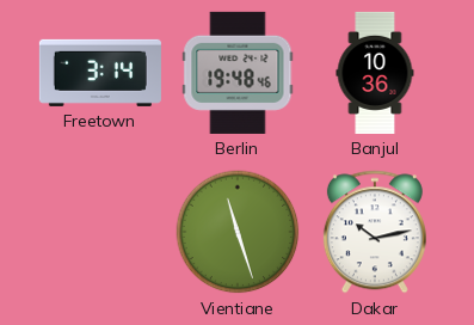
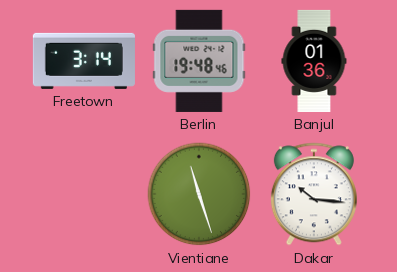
Banjul: 10:36 -> 01:36
Dakar: 10:13 -> 10:16
